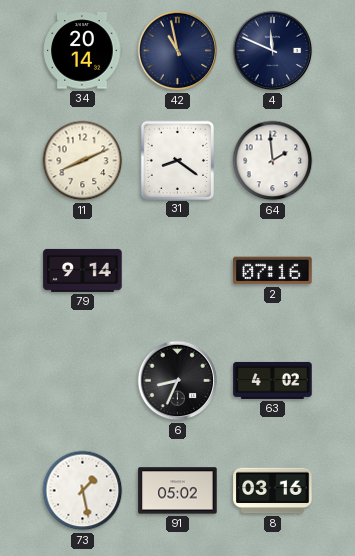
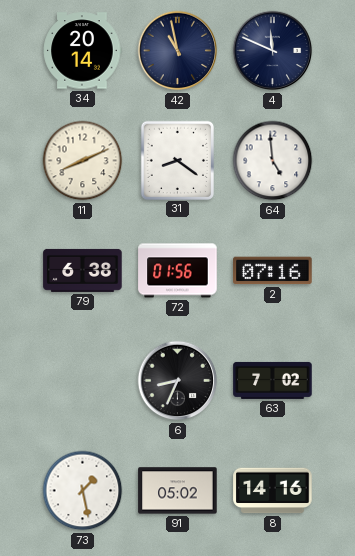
64: 1:59 -> 4:59
79: 9:14 -> 6:38
72: none -> 01:56
63: 4:02 -> 7:02
8: 03:16 -> 14:16
